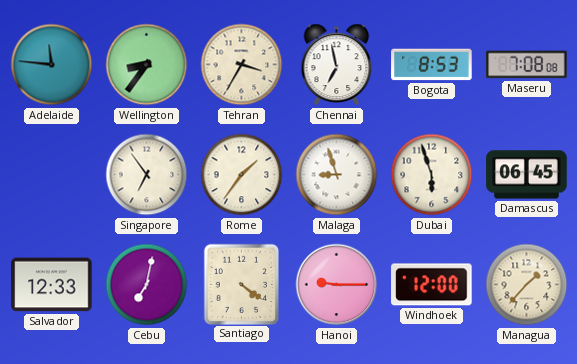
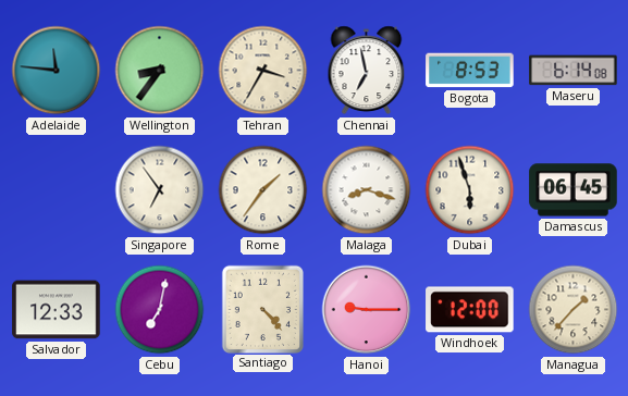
Maseru: 7:08 -> 6:14
Malaga: 8:57 -> 8:18
Santiago: 4:21 -> 4:23
